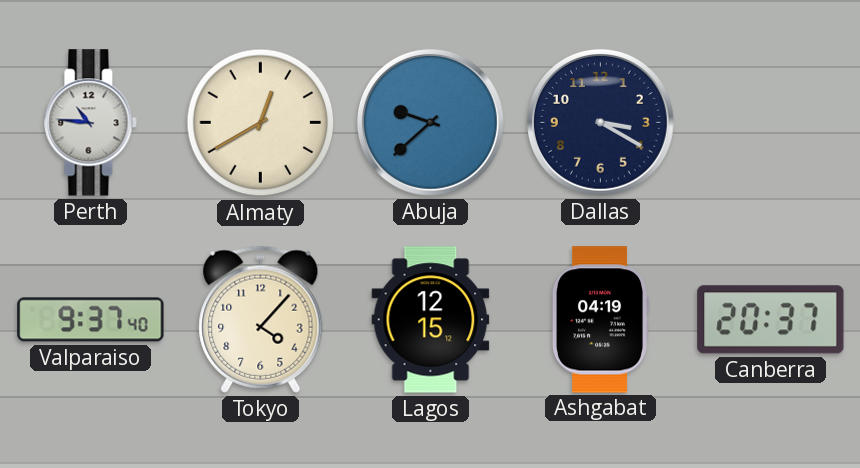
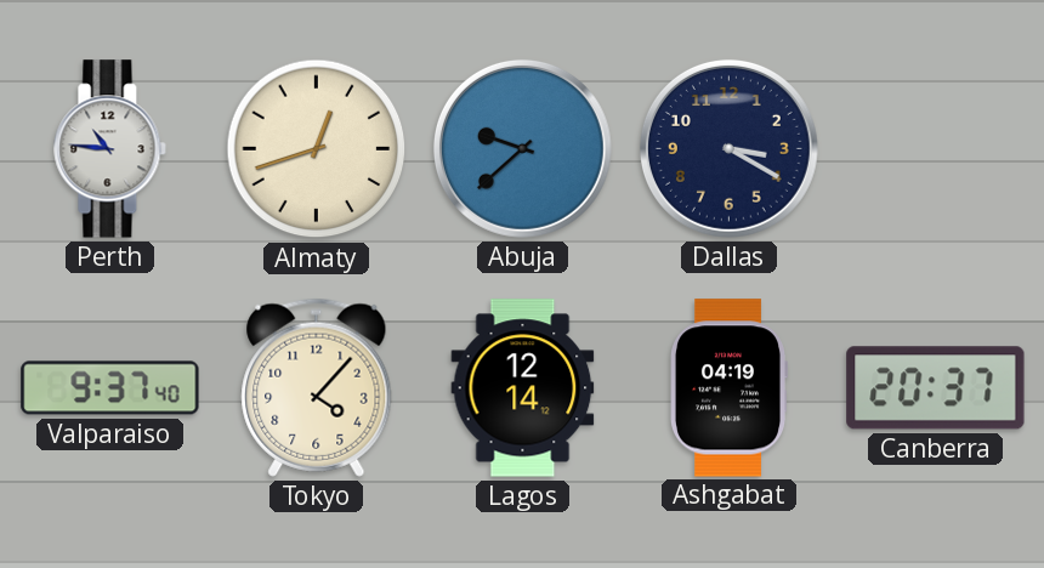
Almaty: 12:40 -> 12:42
Lagos: 12:15 -> 12:14
